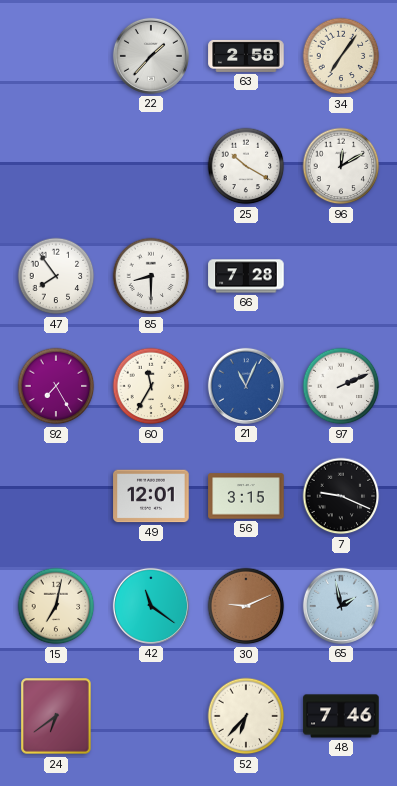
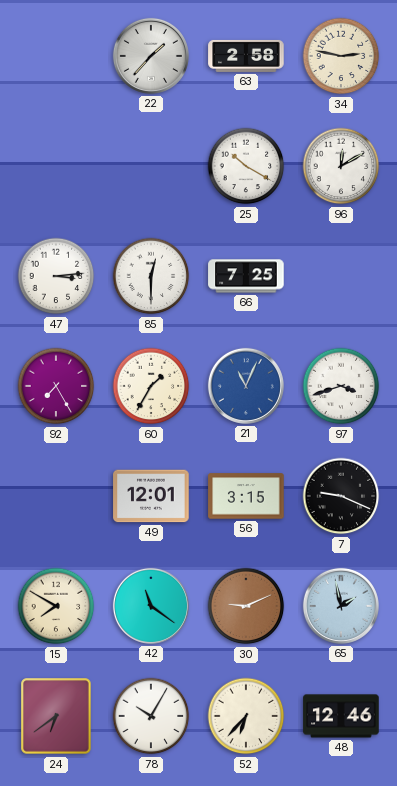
34: 7:06 -> 2:47
47: 7:54 -> 3:14
85: 8:30 -> 12:30
66: 7:28 -> 7:25
60: 11:35 -> 1:35
97: 2:11 -> 3:42
15: 7:02 -> 7:50
78: none -> 10:05
48: 7:46 -> 12:46
